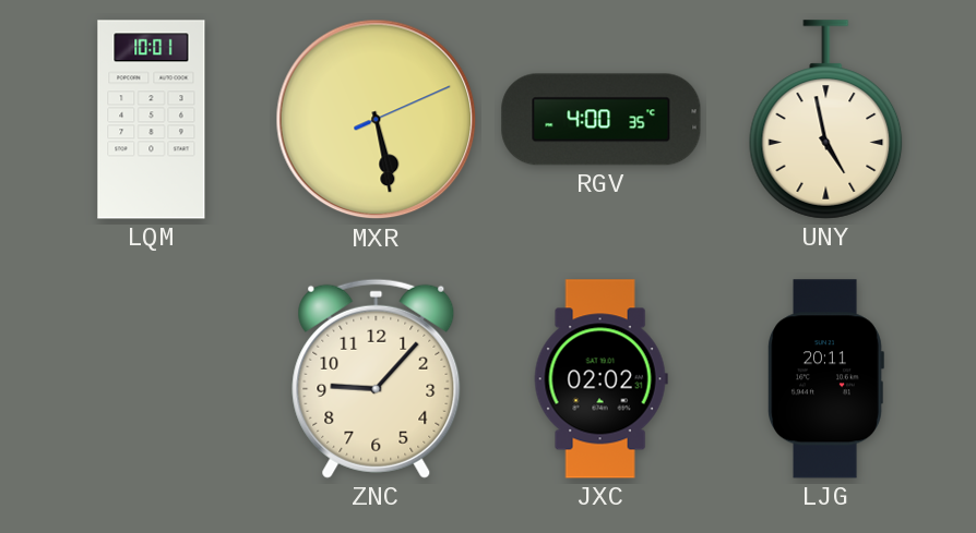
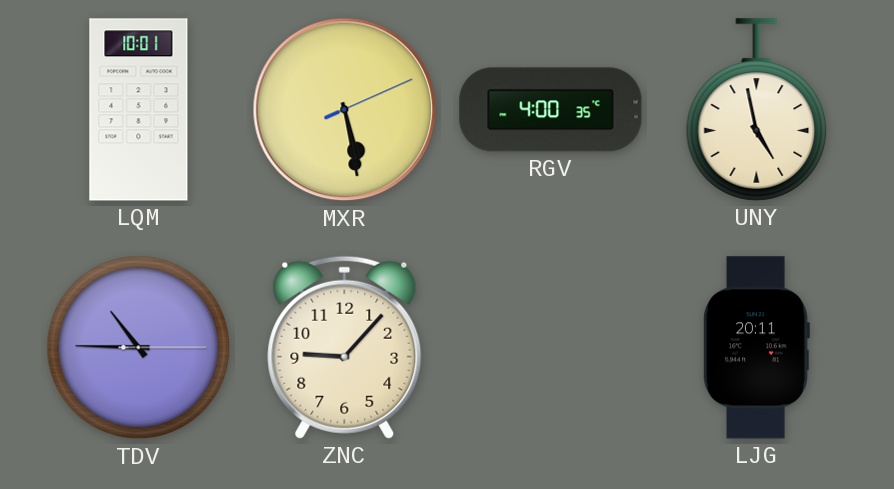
TDV: none -> 10:45
JXC: 02:02 -> none
